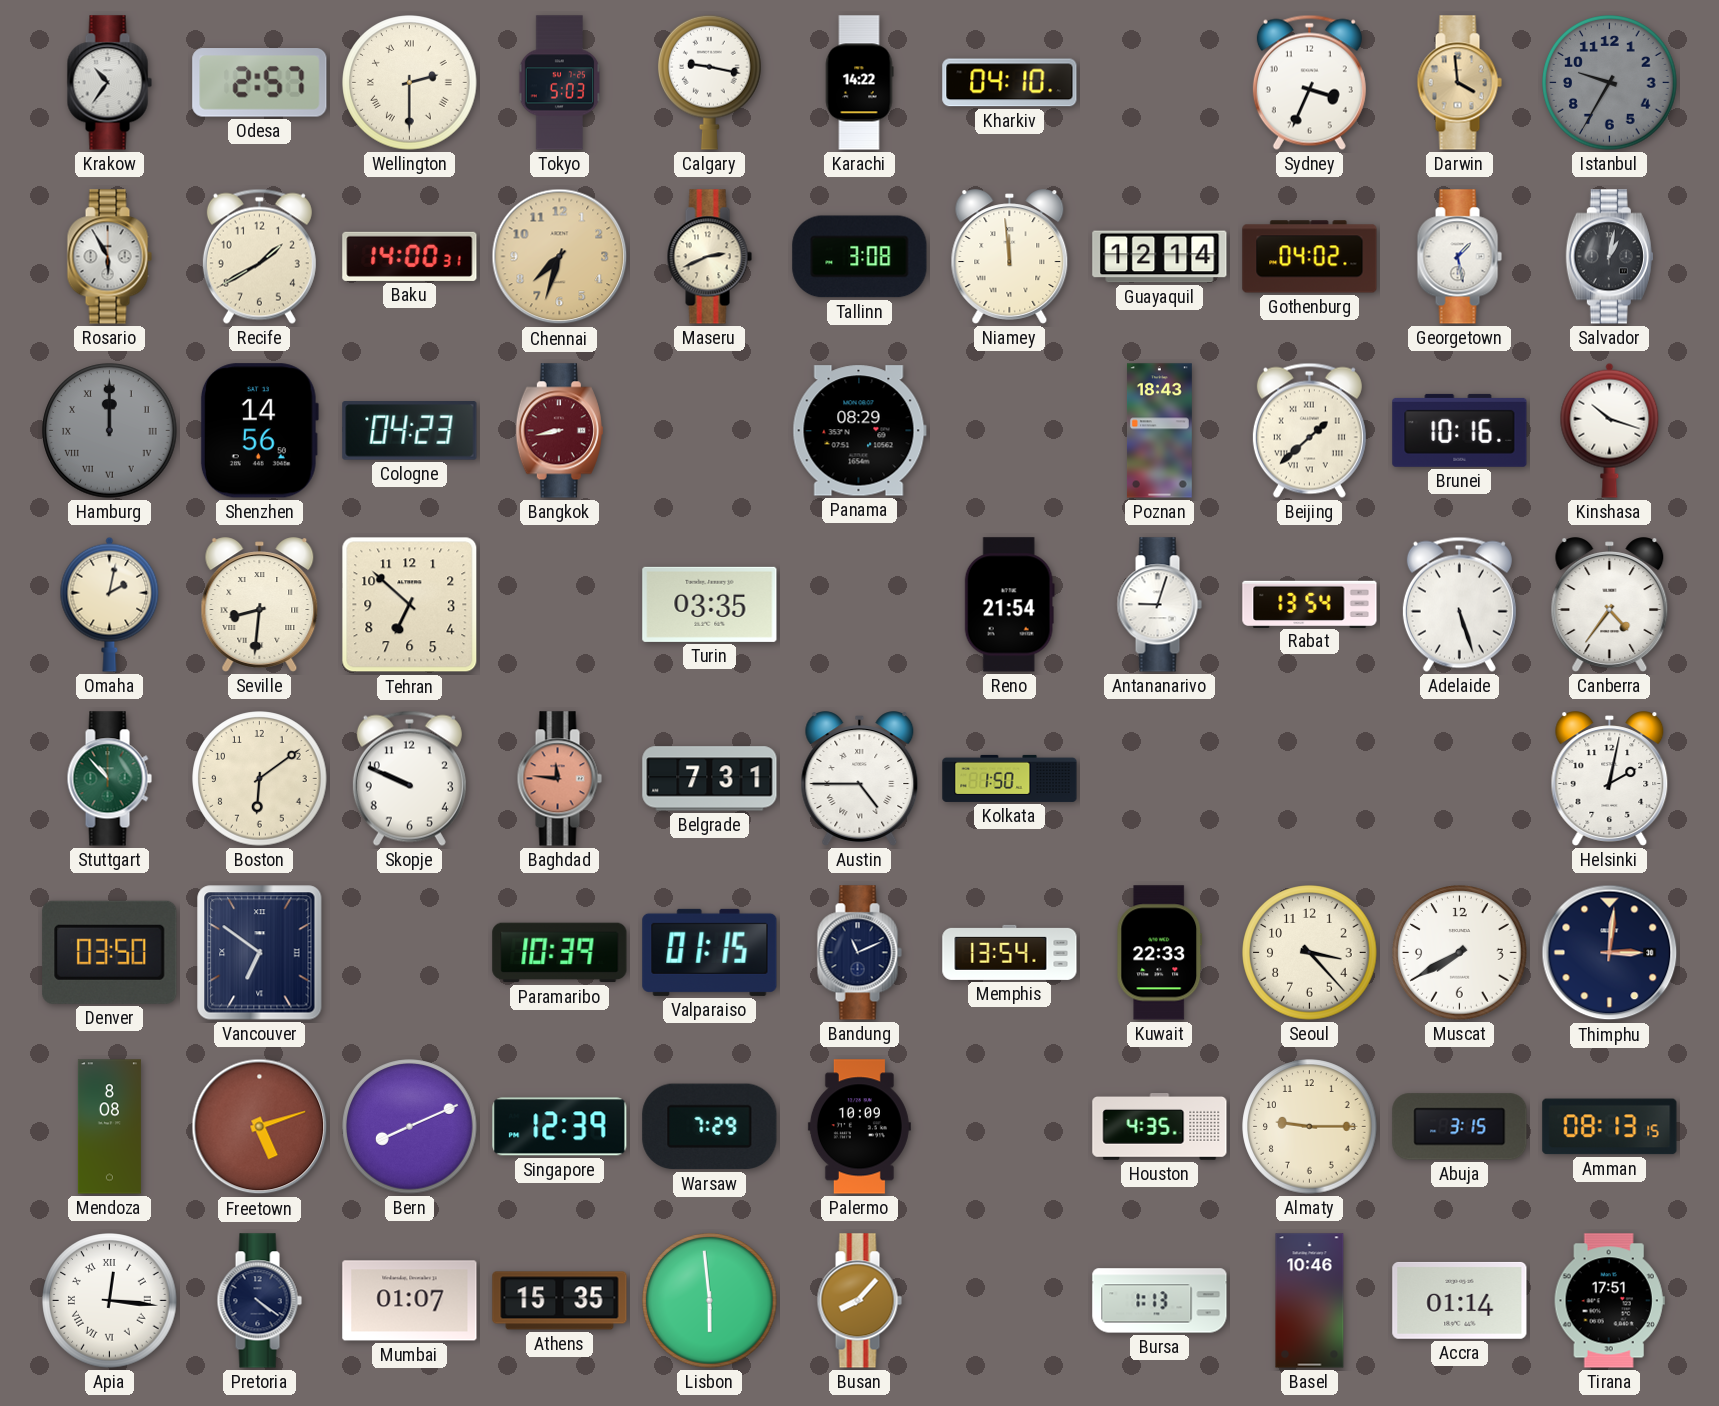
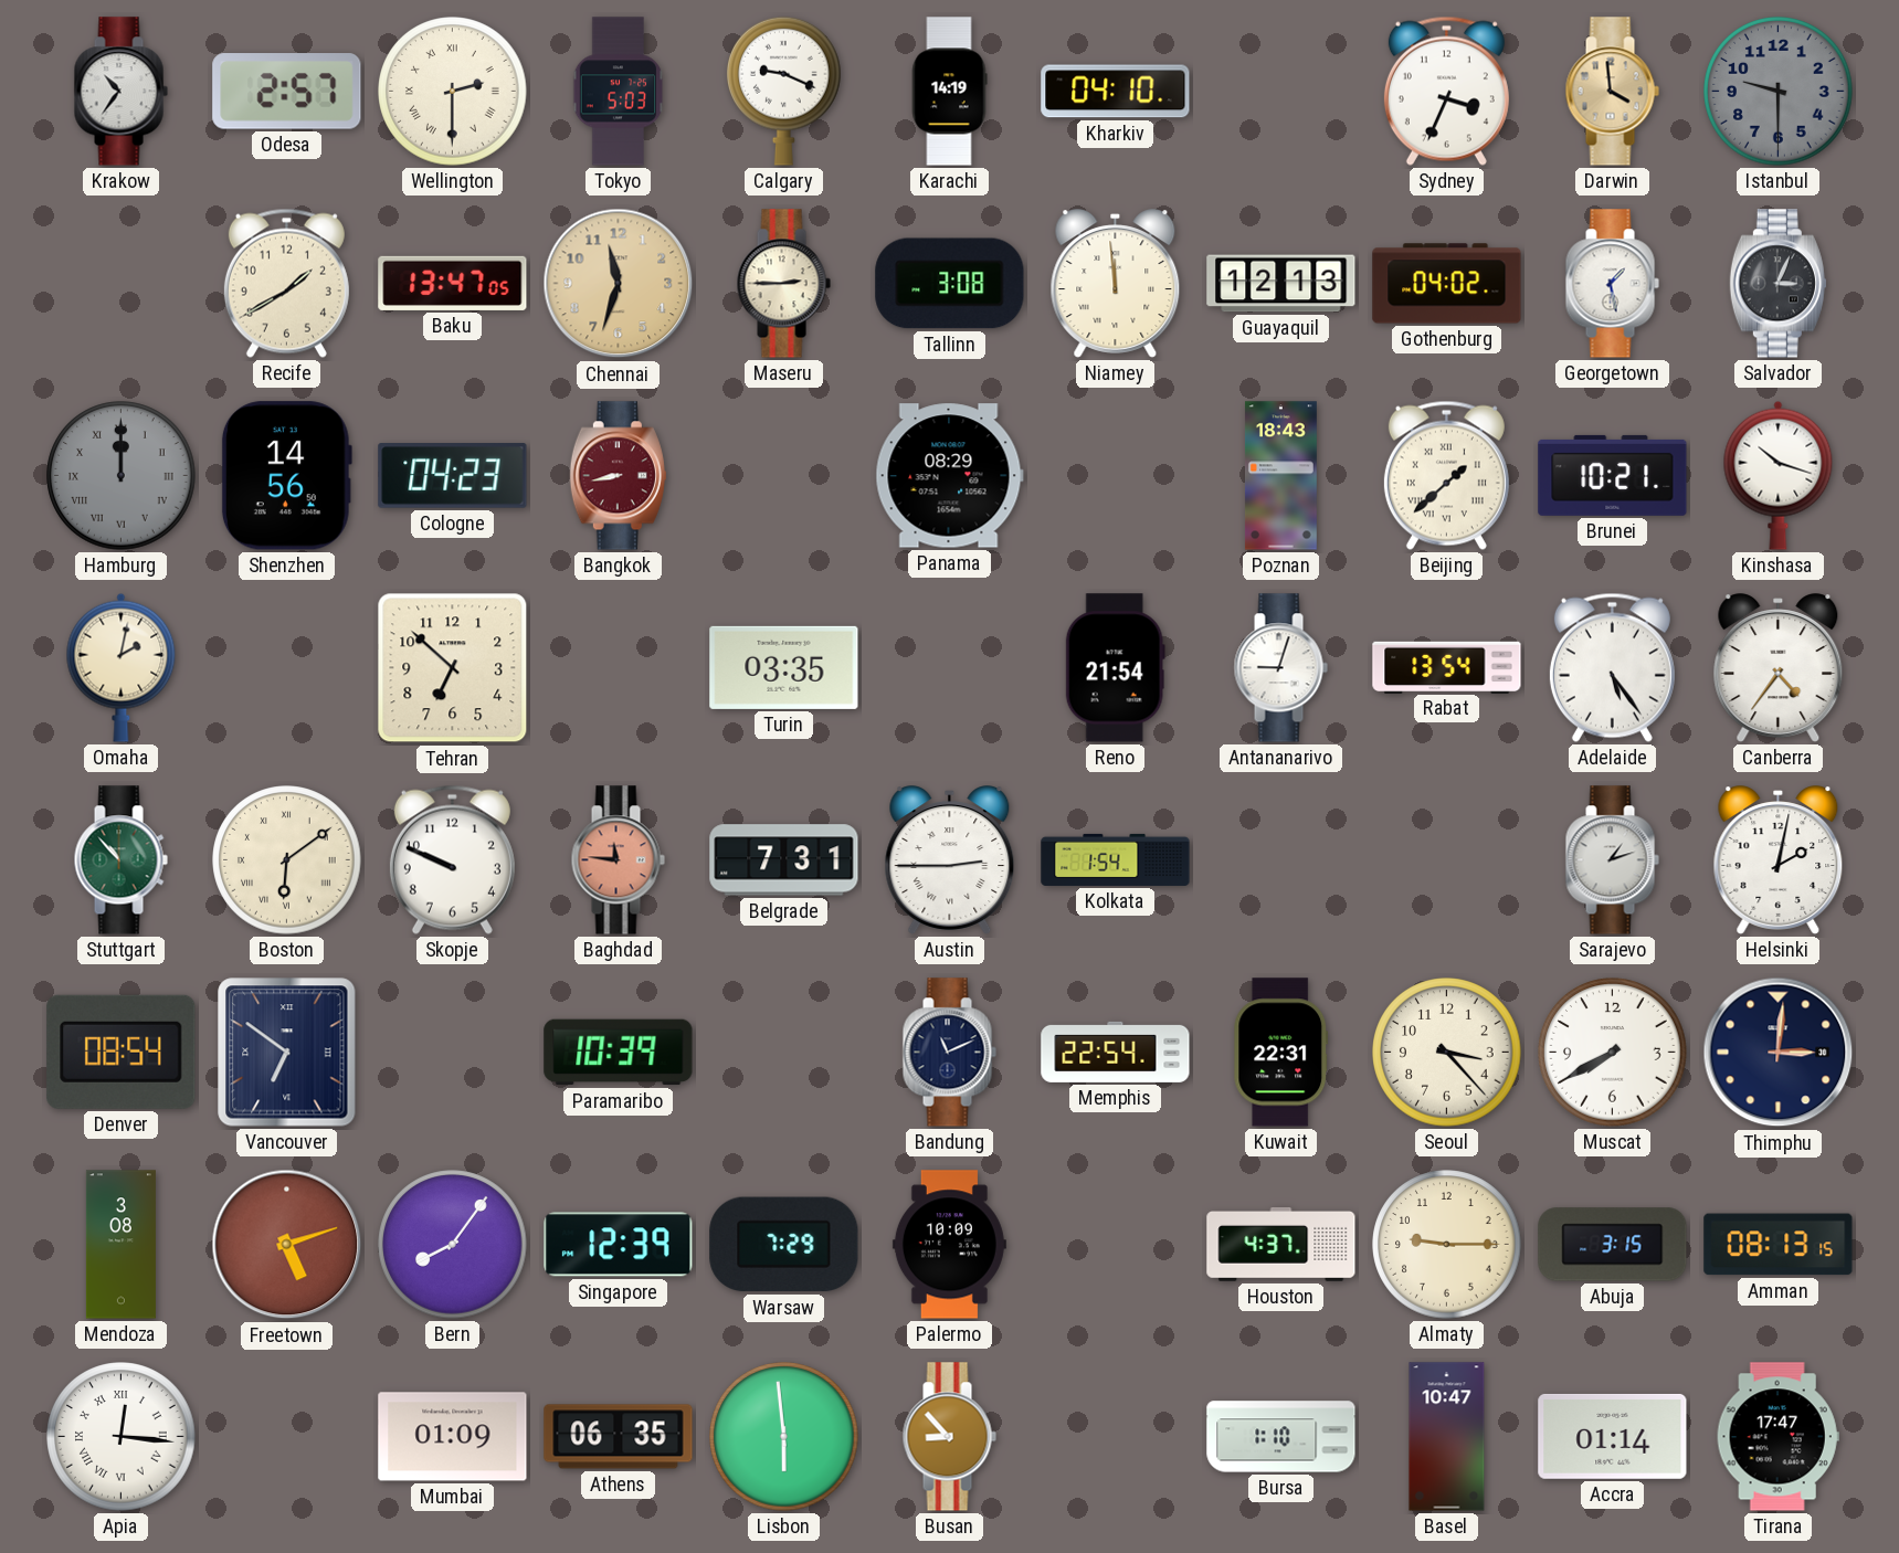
Calgary: 9:17 -> 9:19
Karachi: 14:22 -> 14:19
Istanbul: 9:35 -> 9:30
Rosario: 5:55 -> none
Baku: 14:00 -> 13:47
Chennai: 7:33 -> 11:33
Maseru: 2:41 -> 2:45
Guayaquil: 12:14 -> 12:13
Salvador: 1:02 -> 3:04
Brunei: 10:16 -> 10:21
Seville: 8:31 -> none
Adelaide: 5:27 -> 5:24
Boston numerals: Arabic -> Roman
Austin: 4:45 -> 2:45
Kolkata: 1:50 -> 1:54
Sarajevo: none -> 1:12
Denver: 03:50 -> 08:54
Valparaiso: 01:15 -> none
Memphis: 13:54 -> 22:54
Kuwait: 22:33 -> 22:31
Mendoza: 8:08 -> 3:08
Bern: 8:11 -> 8:06
Houston: 4:35 -> 4:37
Pretoria: 4:21 -> none
Mumbai: 01:07 -> 01:09
Athens: 15:35 -> 06:35
Busan: 8:07 -> 8:53
Bursa: 1:13 -> 1:10
Basel: 10:46 -> 10:47
Tirana: 17:51 -> 17:47
